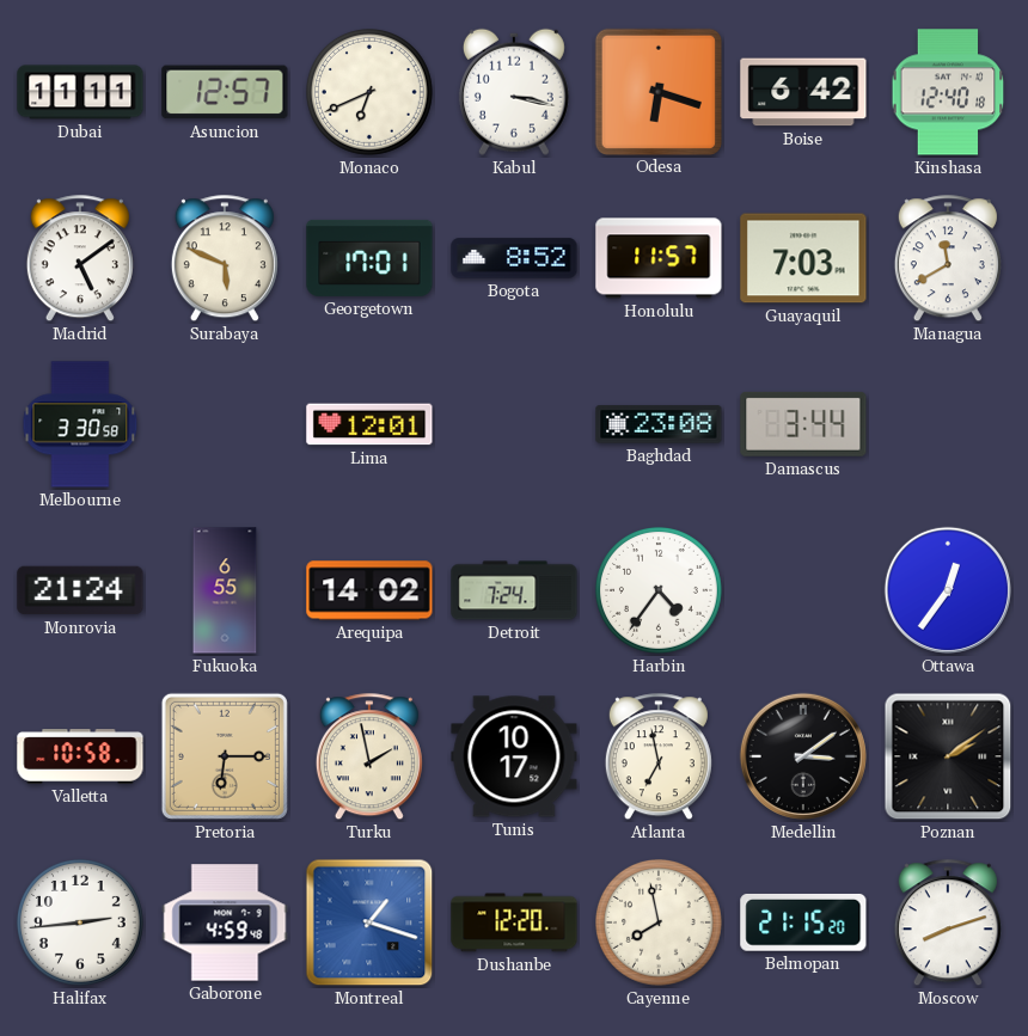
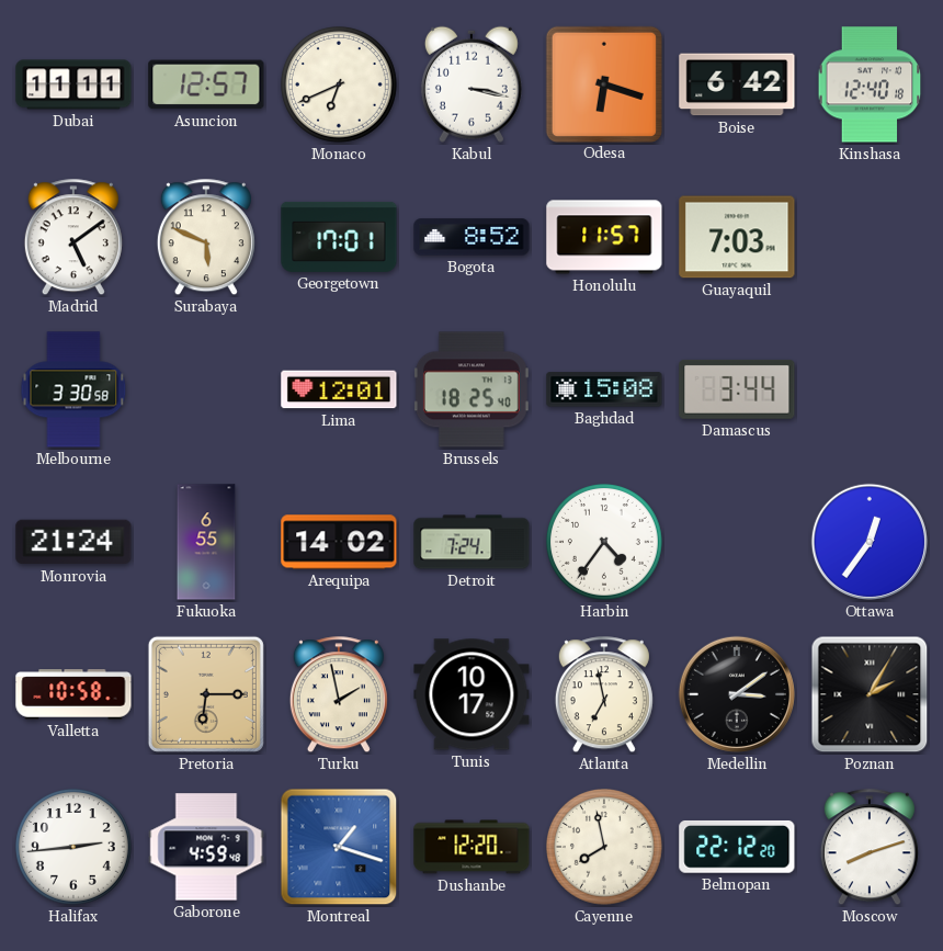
Managua: 11:40 -> none
Brussels: none -> 18:25
Baghdad: 23:08 -> 15:08
Poznan: 2:09 -> 2:05
Belmopan: 21:15 -> 22:12
